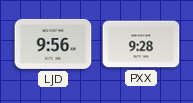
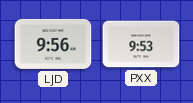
PXX: 9:28 -> 9:53
